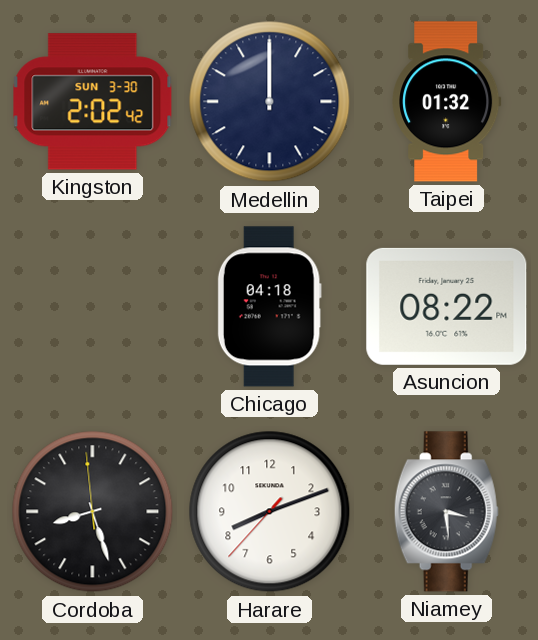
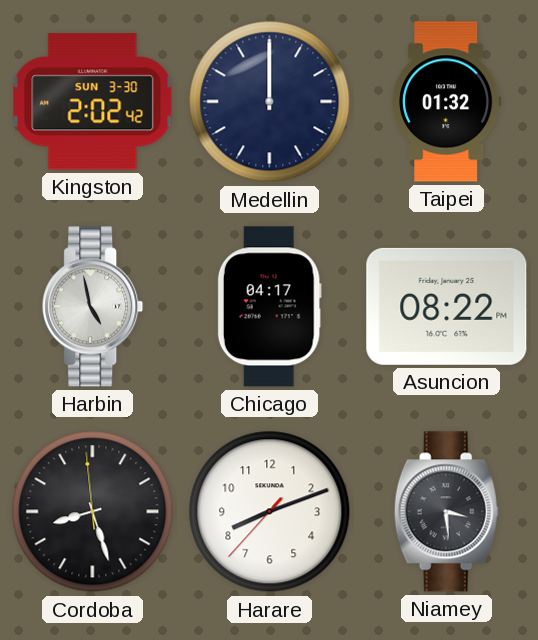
Harbin: none -> 4:58
Chicago: 04:18 -> 04:17
